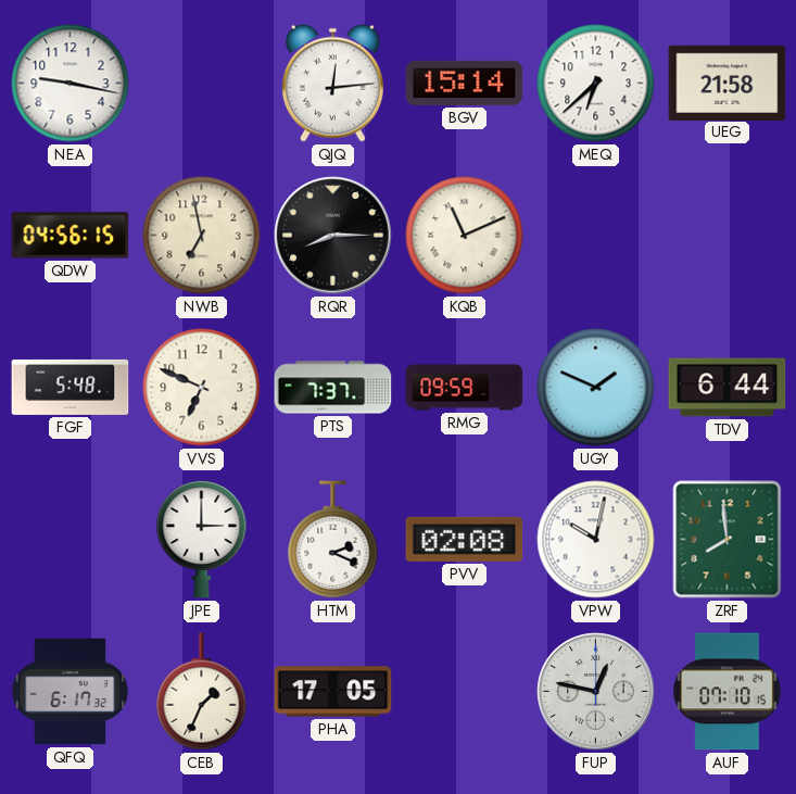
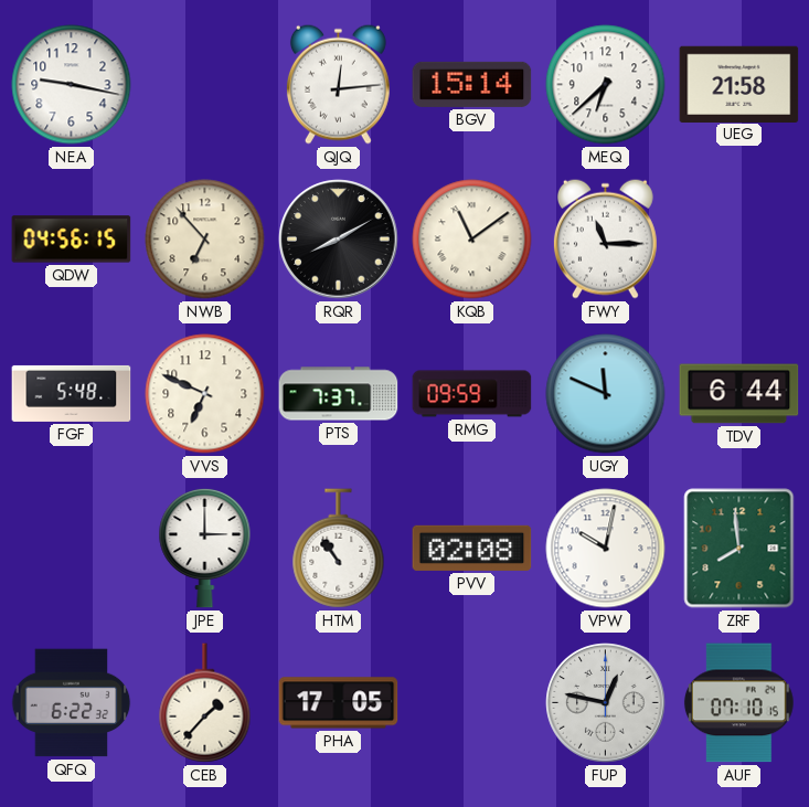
NWB: 6:58 -> 6:53
RQR: 8:15 -> 8:10
KQB: 11:11 -> 11:09
FWY: none -> 11:15
UGY: 1:49 -> 11:49
HTM: 2:19 -> 10:54
QFQ: 6:17 -> 6:22
CEB: 1:34 -> 1:37
